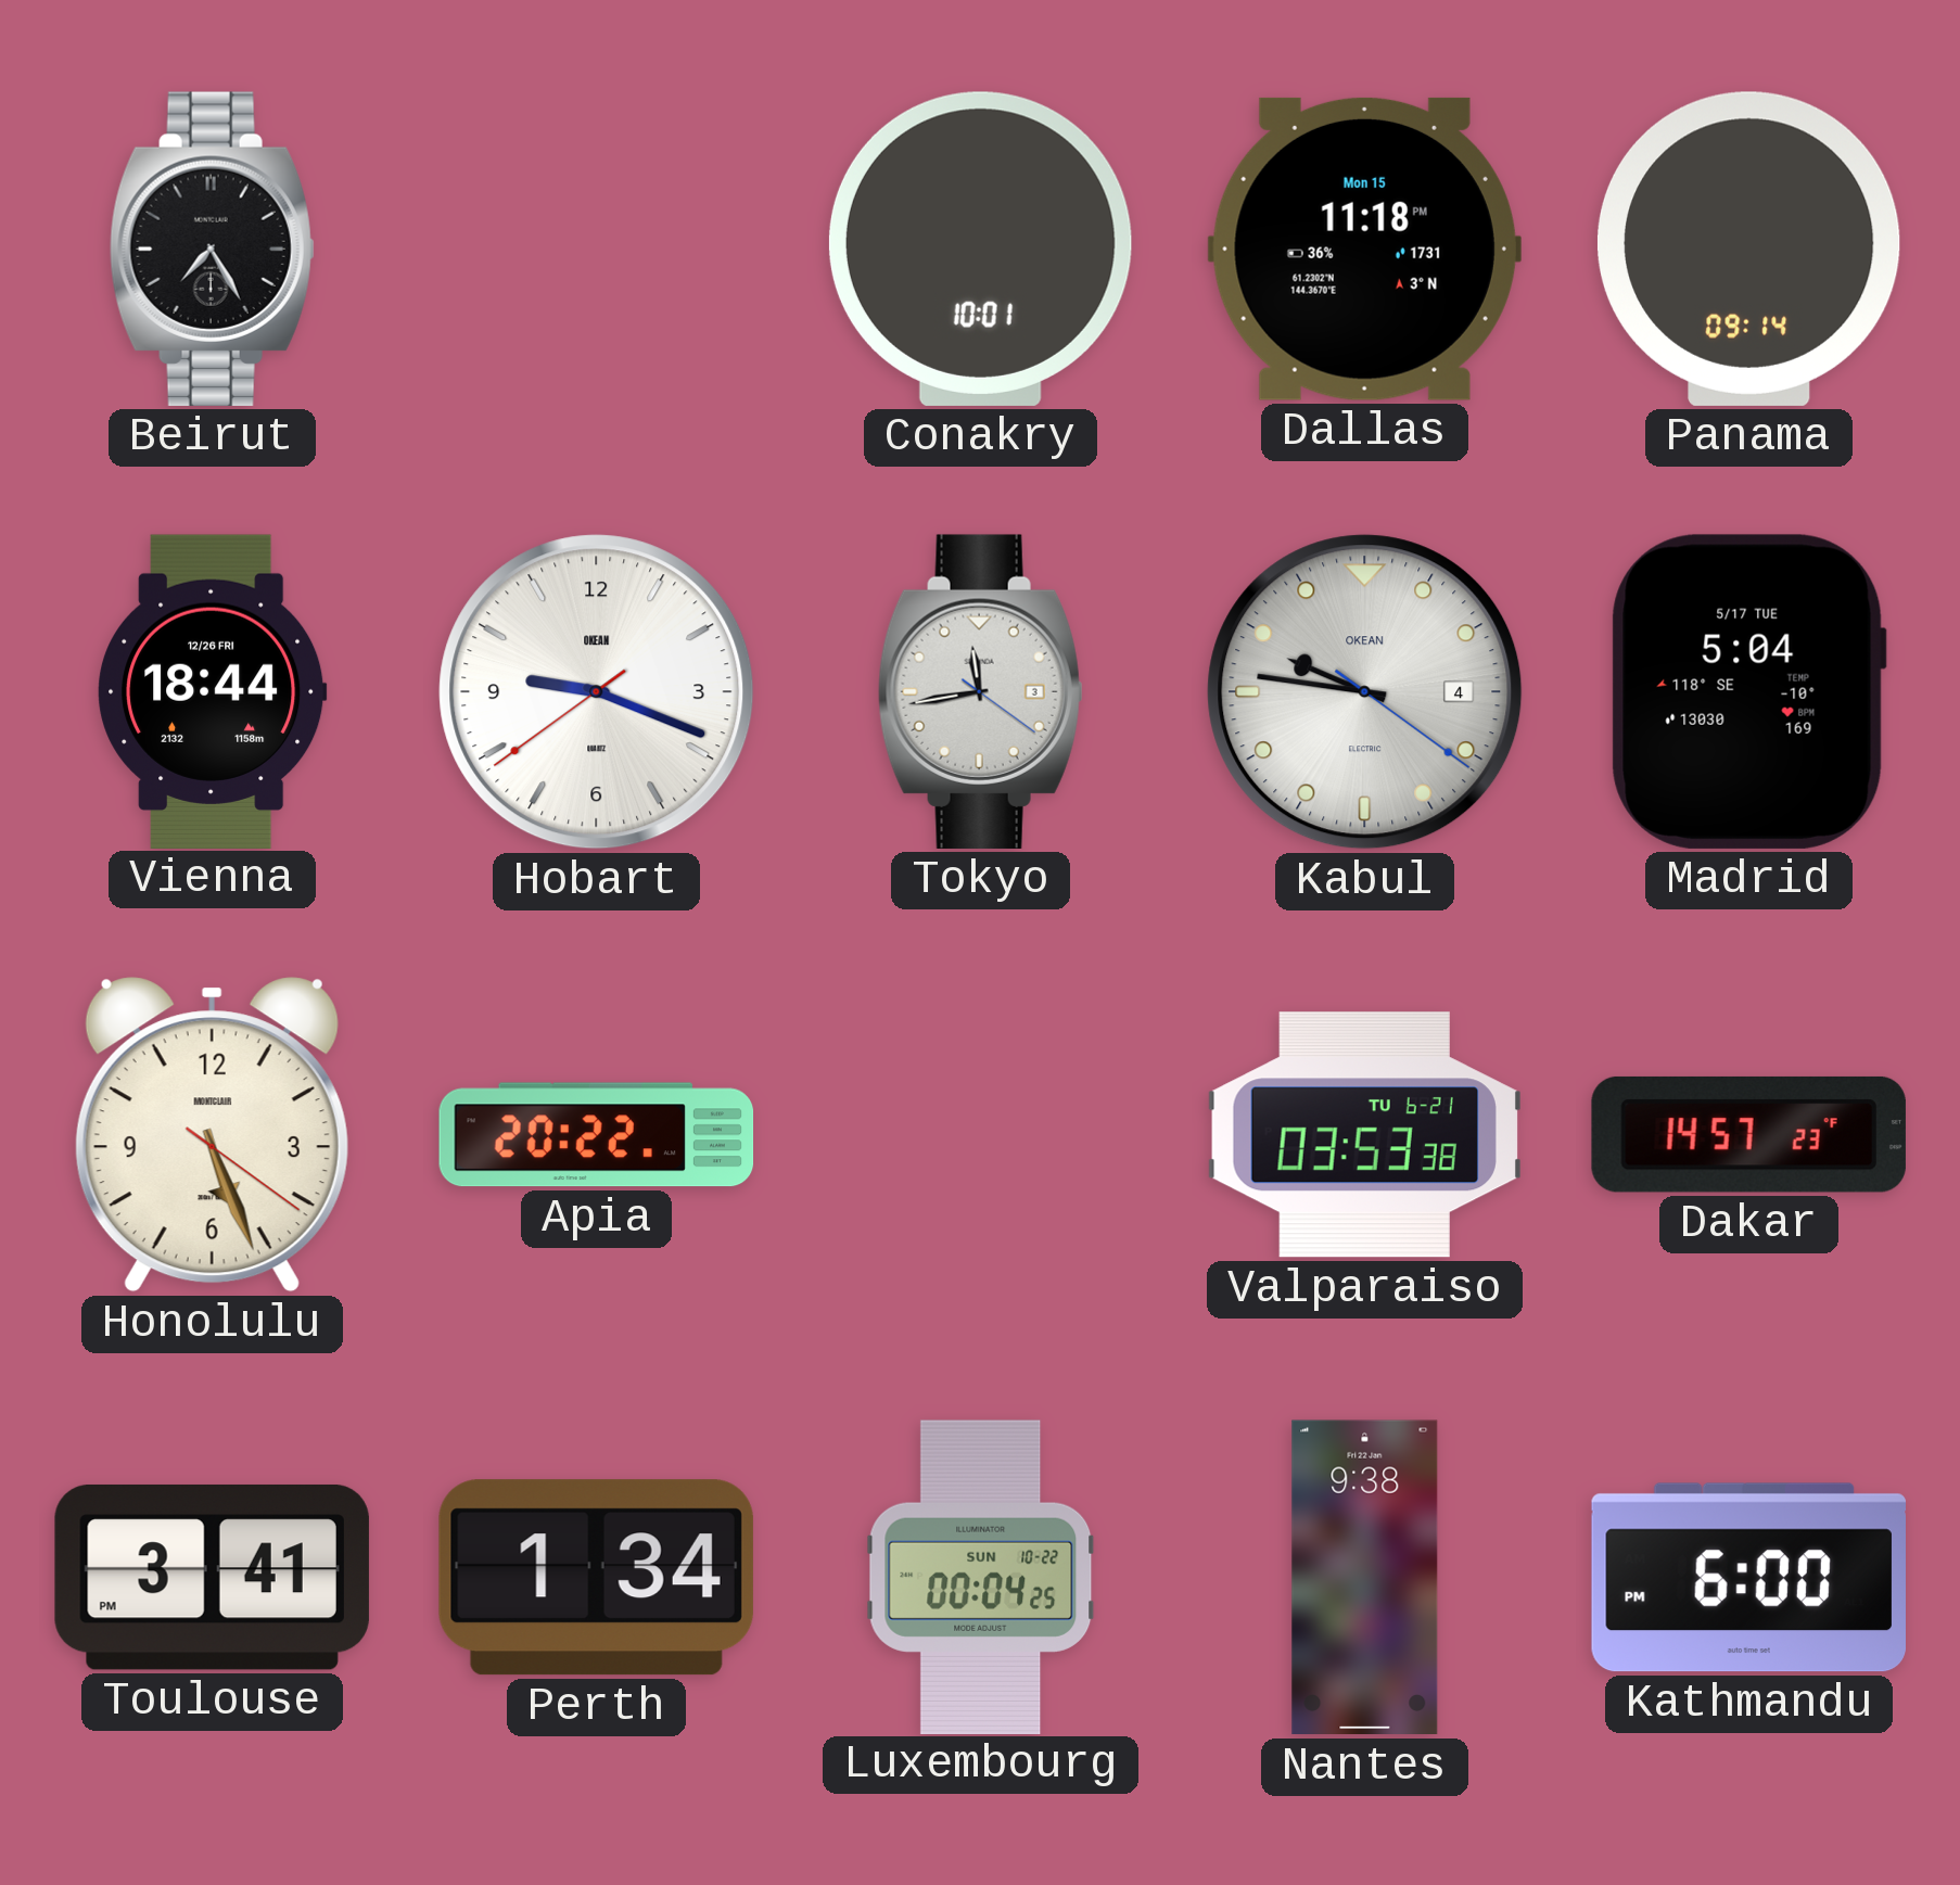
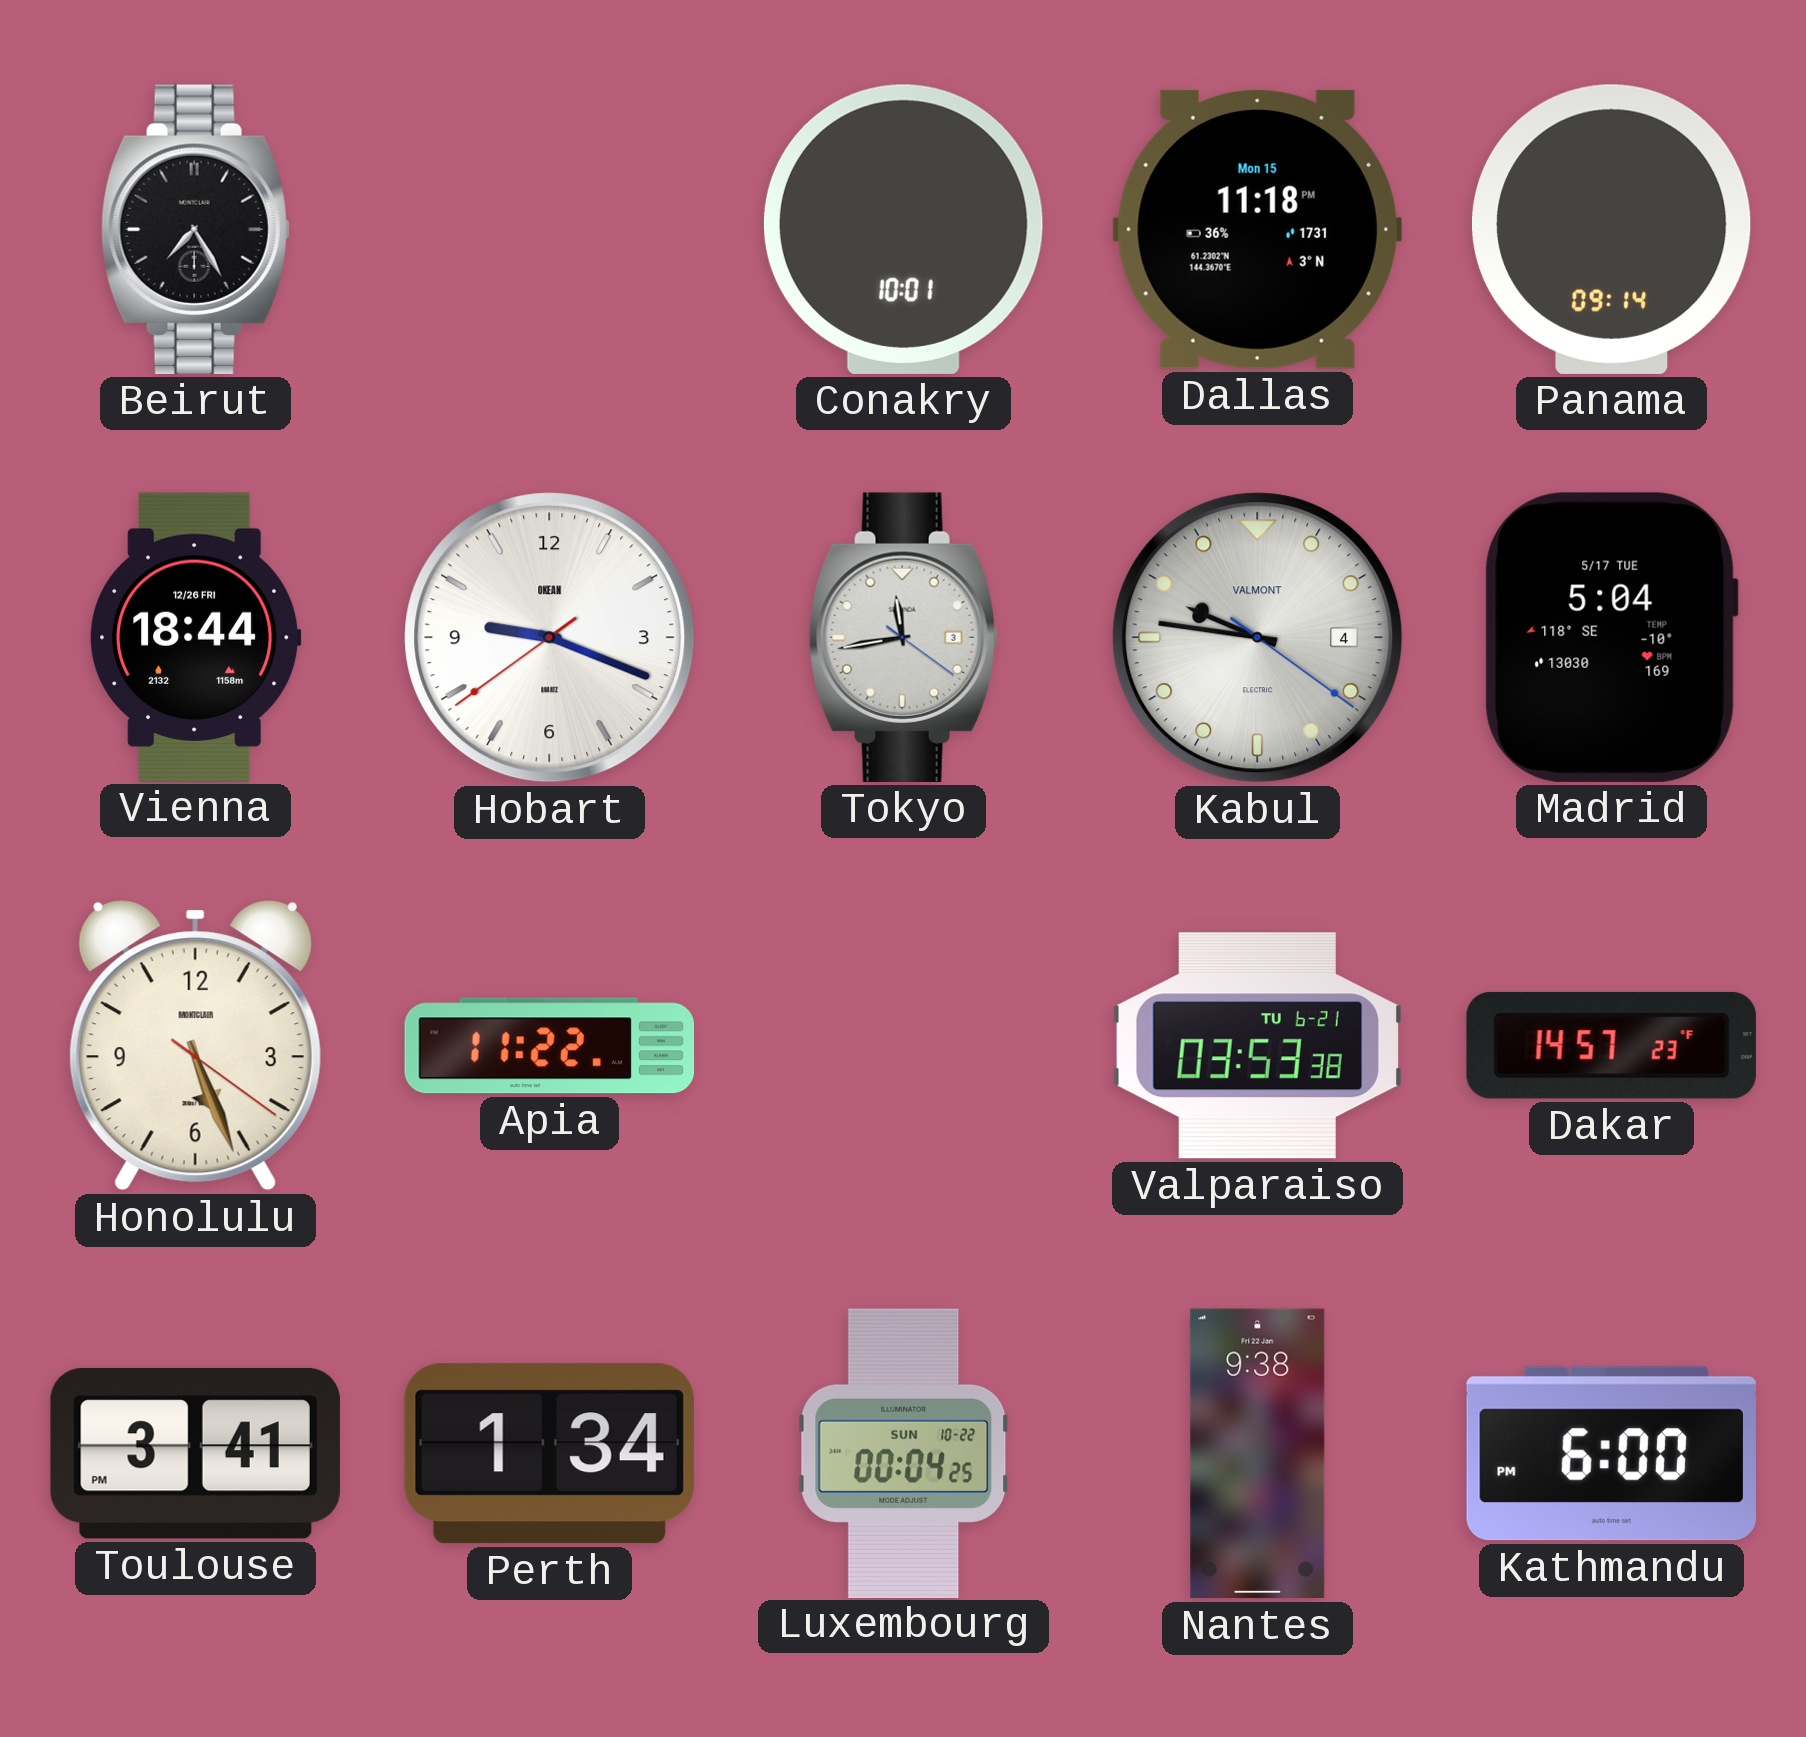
Kabul brand: OKEAN -> VALMONT
Apia: 20:22 -> 11:22
